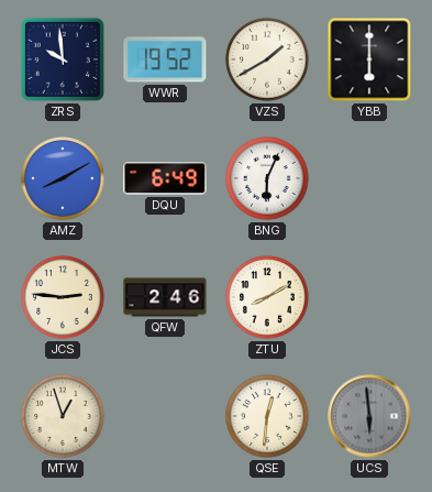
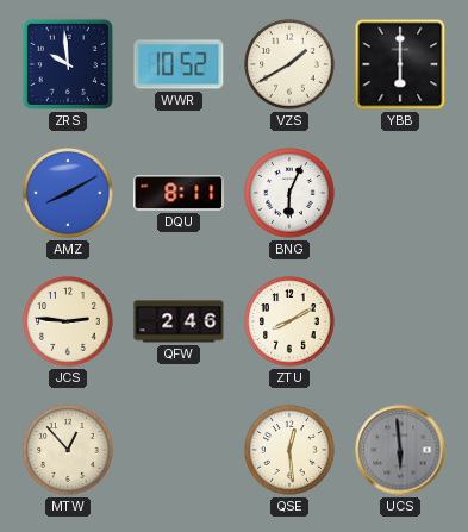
WWR: 19:52 -> 10:52
DQU: 6:49 -> 8:11
MTW: 12:57 -> 12:53
QSE: 12:31 -> 12:29
